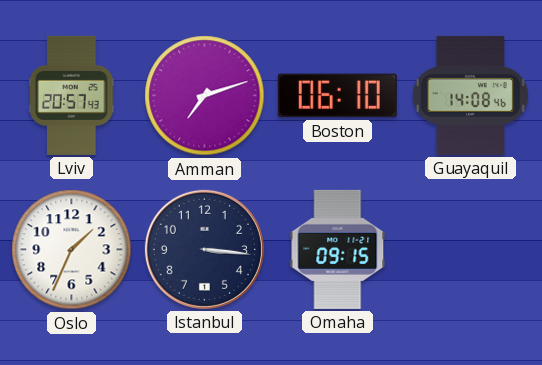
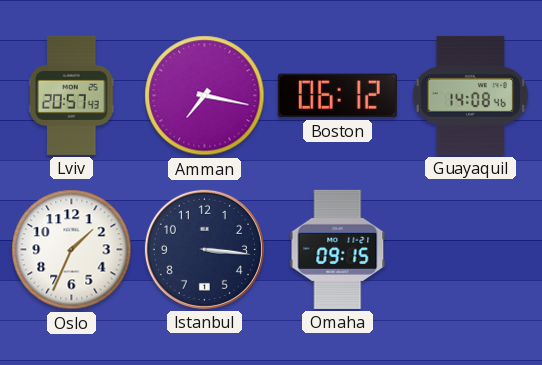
Amman: 7:12 -> 7:17
Boston: 06:10 -> 06:12
